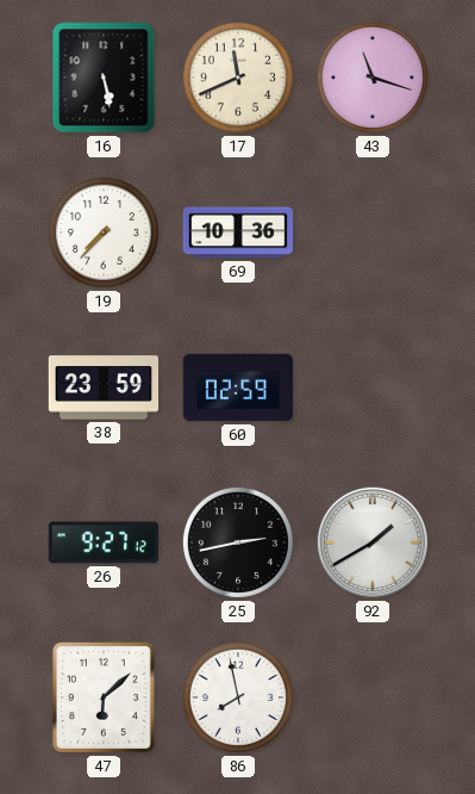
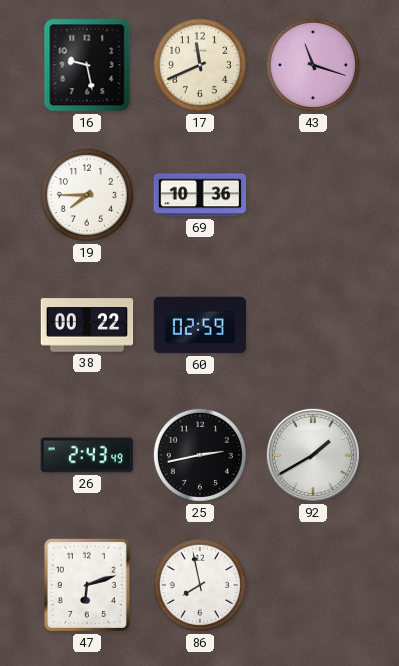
16: 5:28 -> 9:28
19: 7:37 -> 7:45
38: 23:59 -> 00:22
26: 9:27 -> 2:43
47: 6:08 -> 6:12
